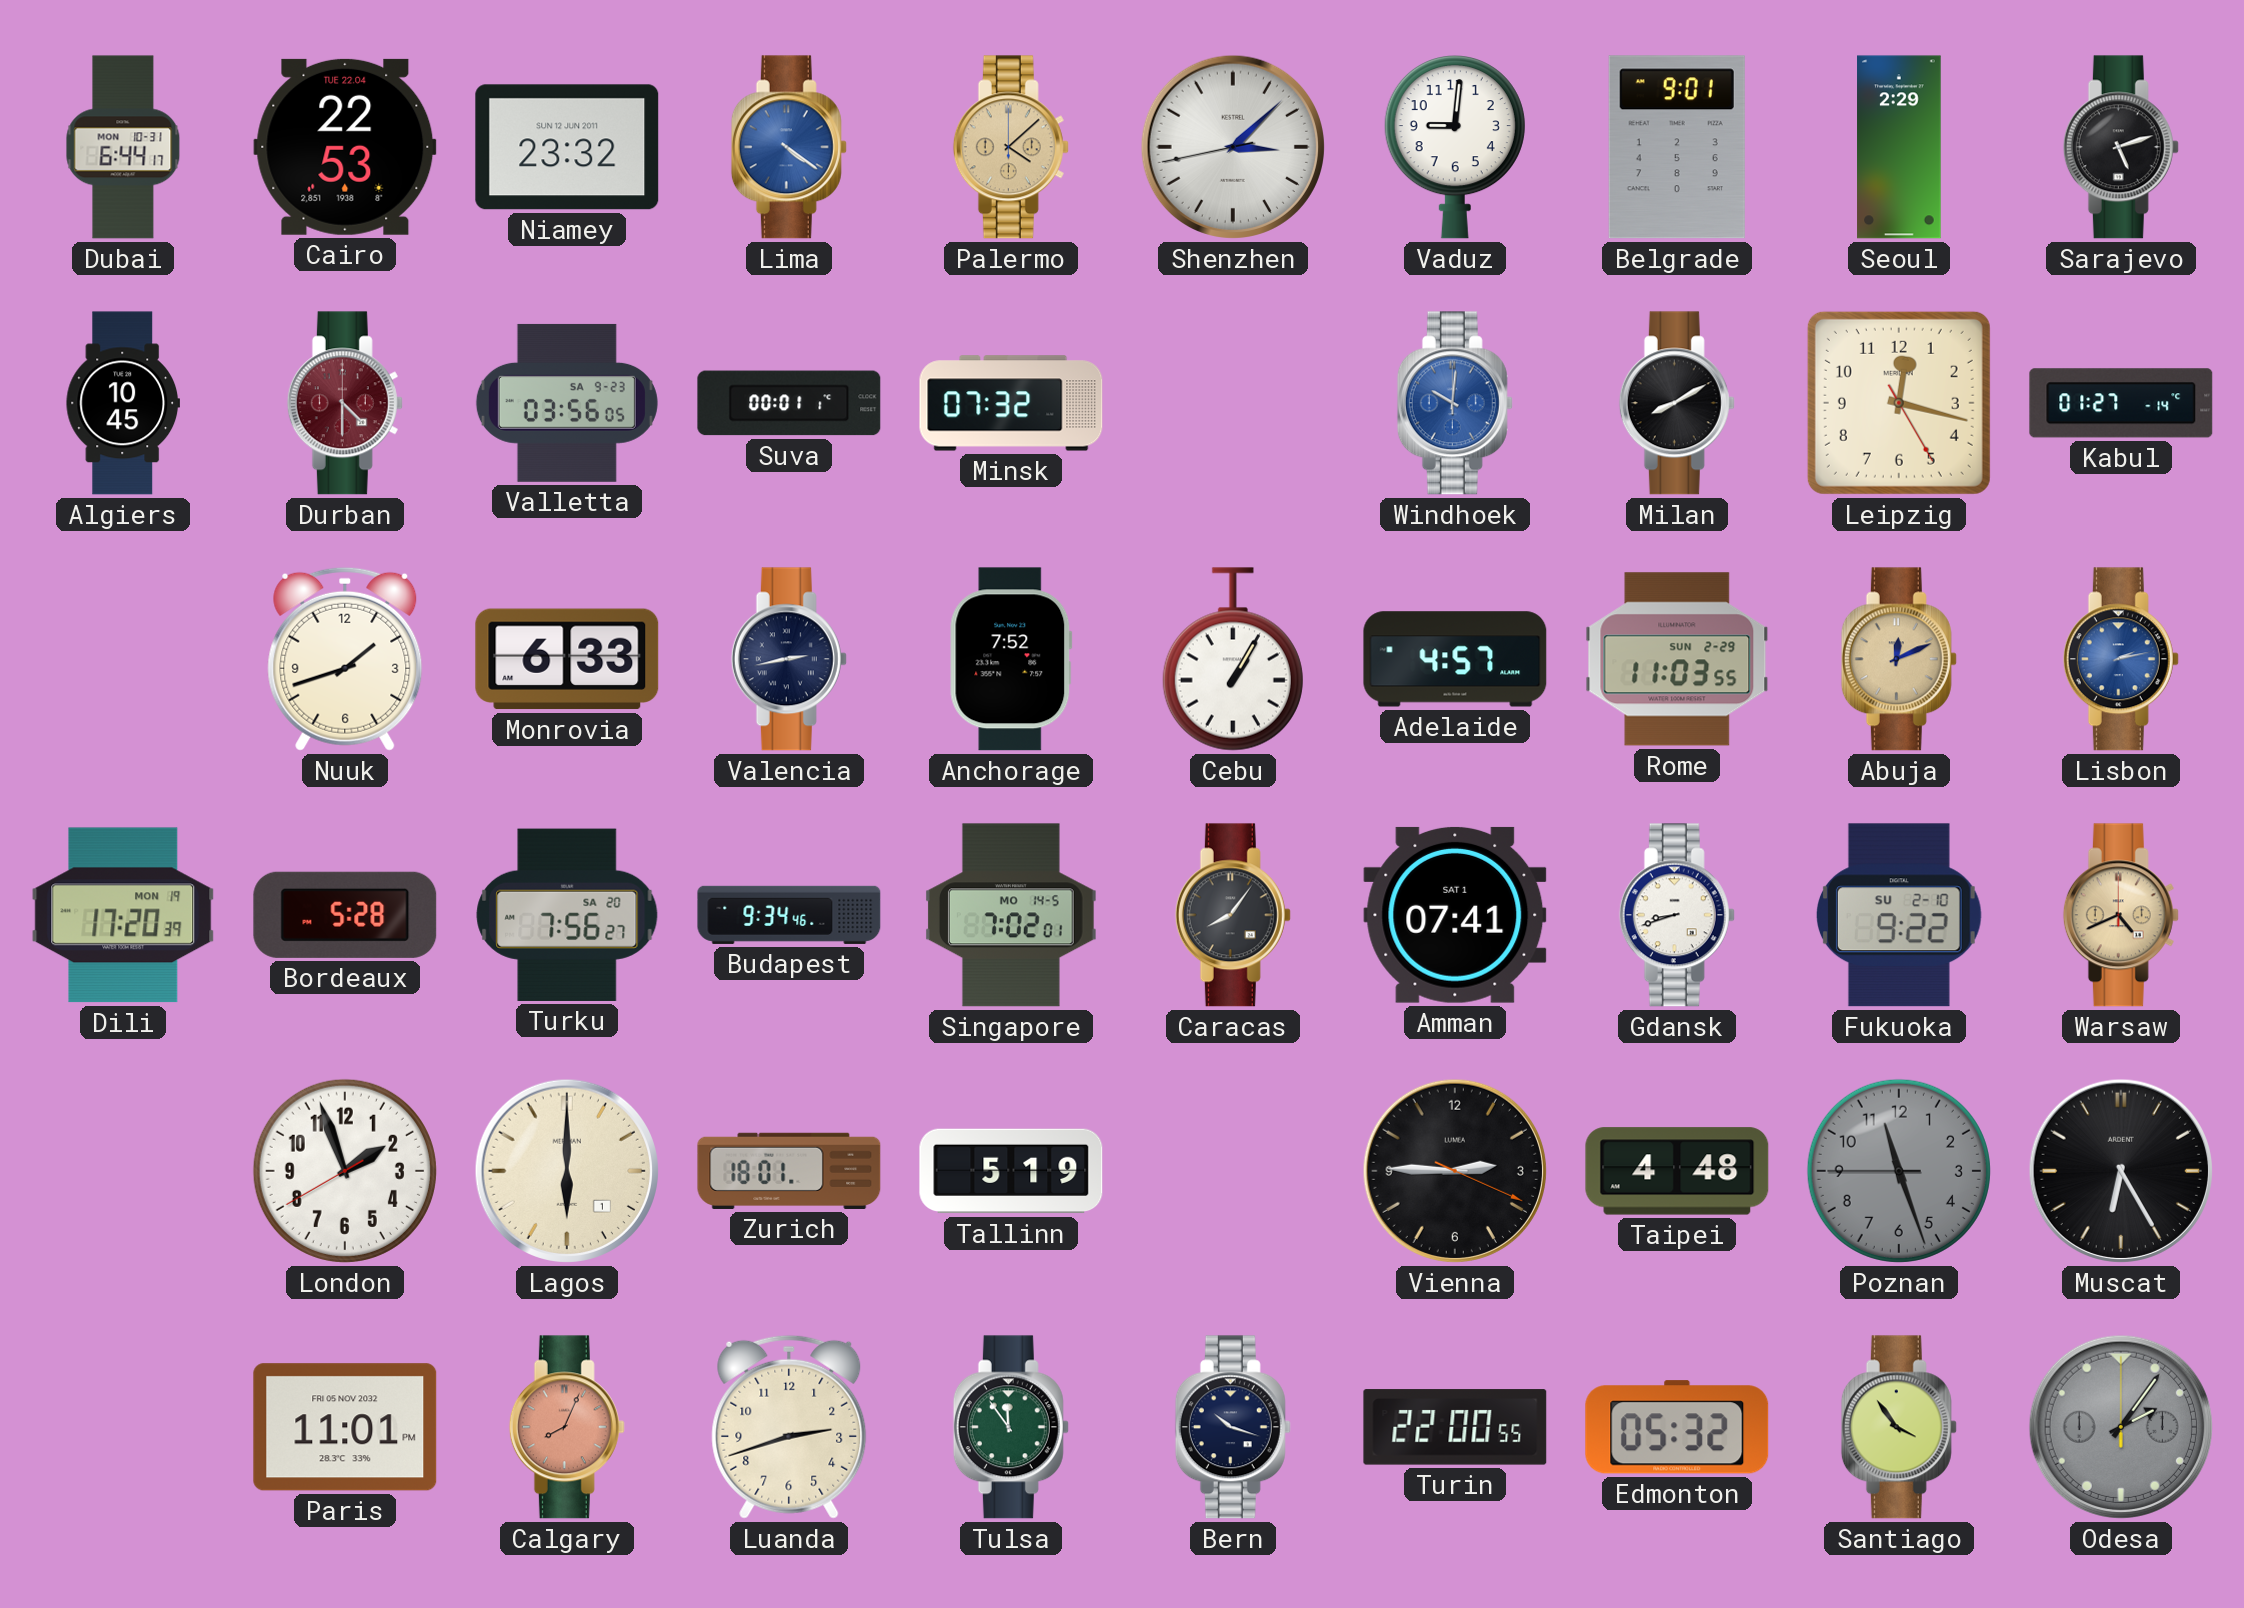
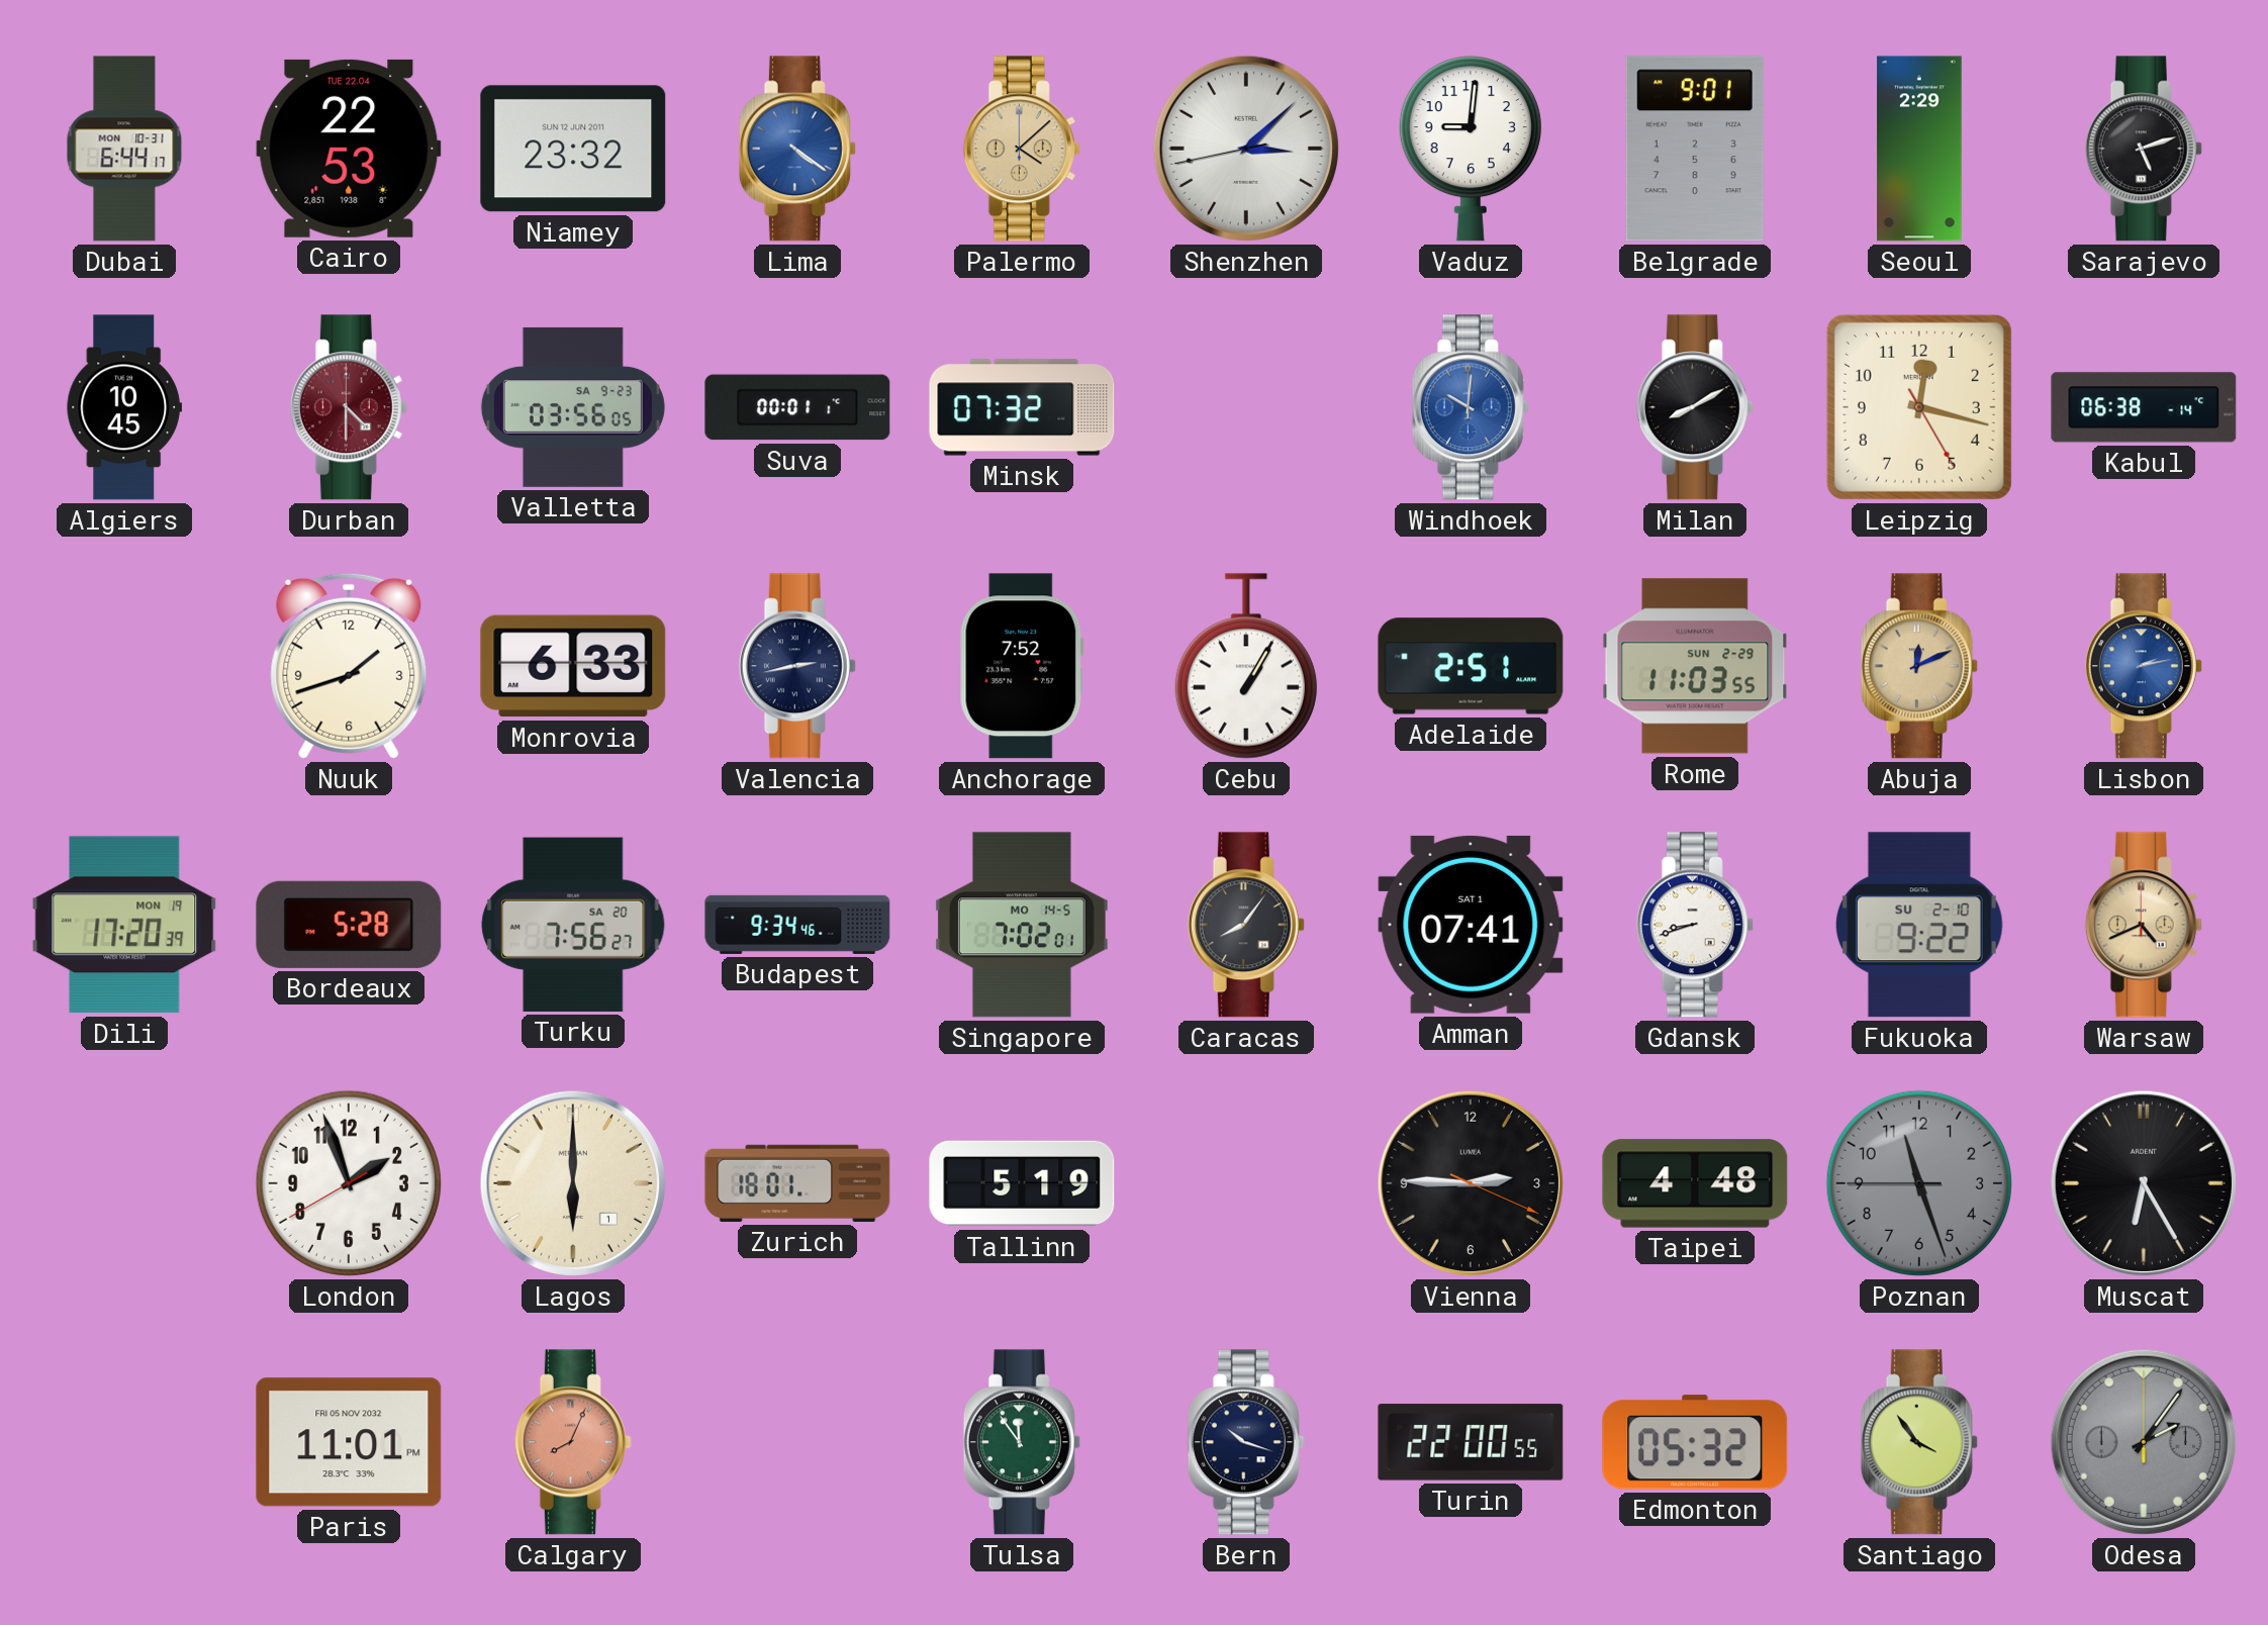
Kabul: 01:27 -> 06:38
Adelaide: 4:57 -> 2:51
Luanda: 2:42 -> none
